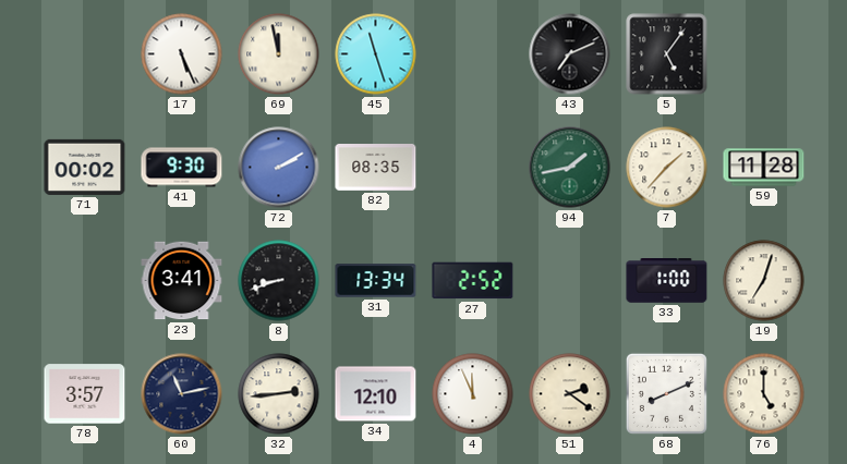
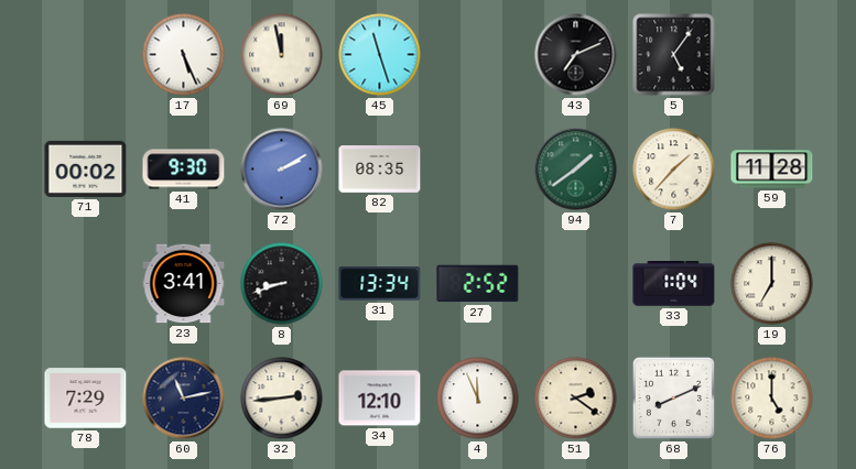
94: 1:43 -> 1:39
33: 1:00 -> 1:04
19: 7:03 -> 7:00
78: 3:57 -> 7:29
